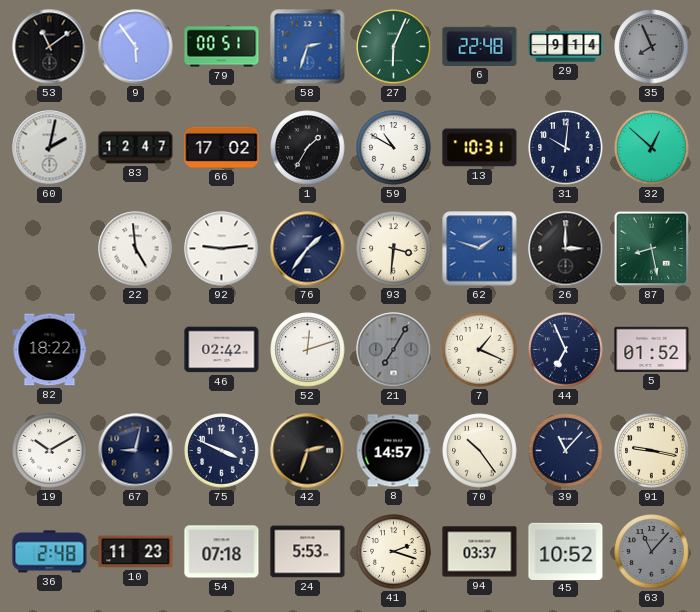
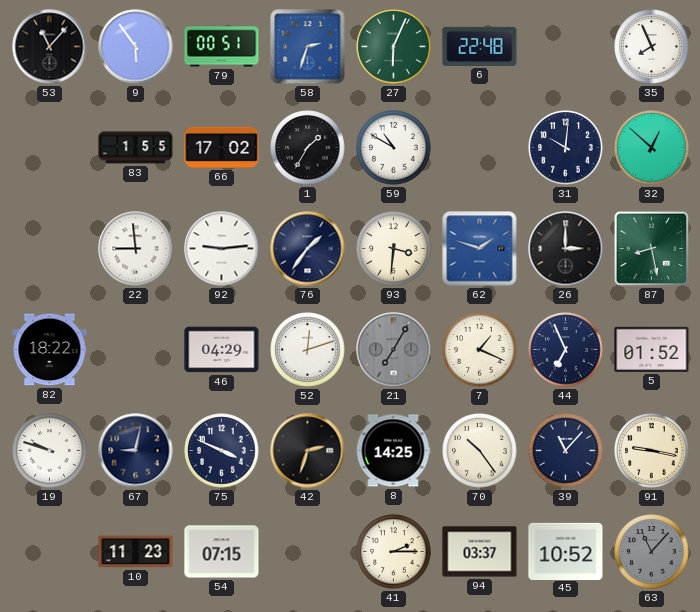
53: 11:09 -> 11:07
29: 9:14 -> none
35 dial: grey -> white
60: 2:02 -> none
83: 12:47 -> 1:55
13: 10:31 -> none
22: 4:59 -> 8:59
46: 02:42 -> 04:29
19: 10:10 -> 9:48
8: 14:57 -> 14:25
36: 2:48 -> none
54: 07:18 -> 07:15
24: 5:53 -> none
41: 2:18 -> 2:15
